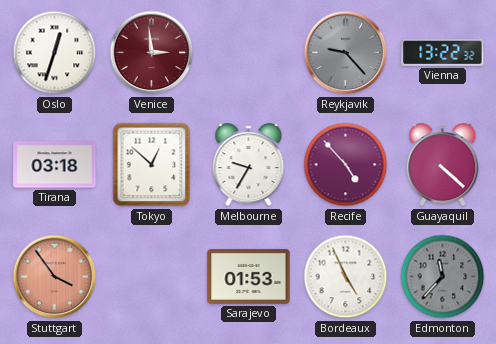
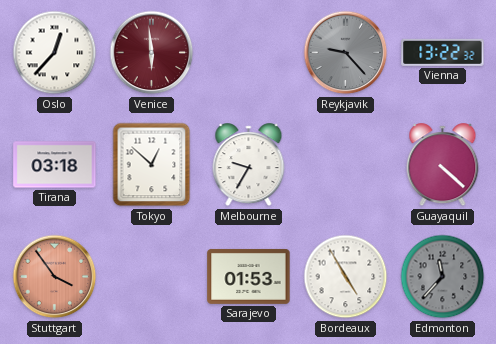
Oslo: 12:33 -> 12:37
Venice: 2:59 -> 5:59
Recife: 4:53 -> none
Bordeaux: 4:56 -> 4:55
